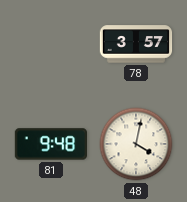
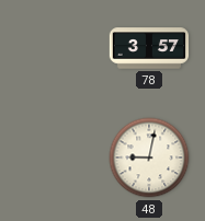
81: 9:48 -> none
48: 4:02 -> 9:02
